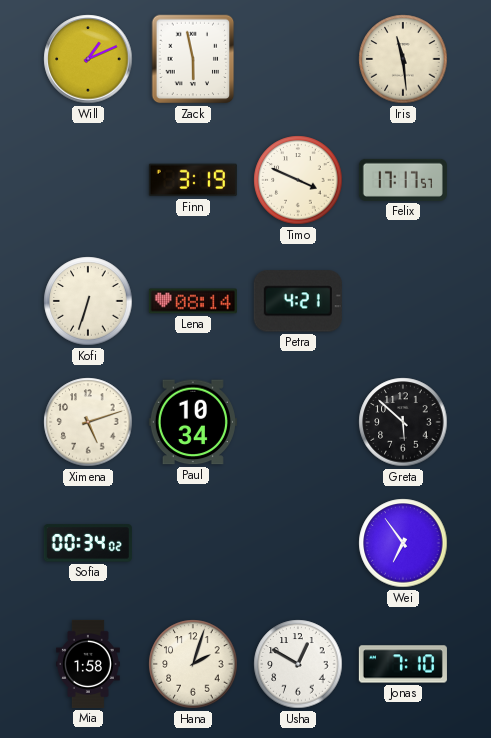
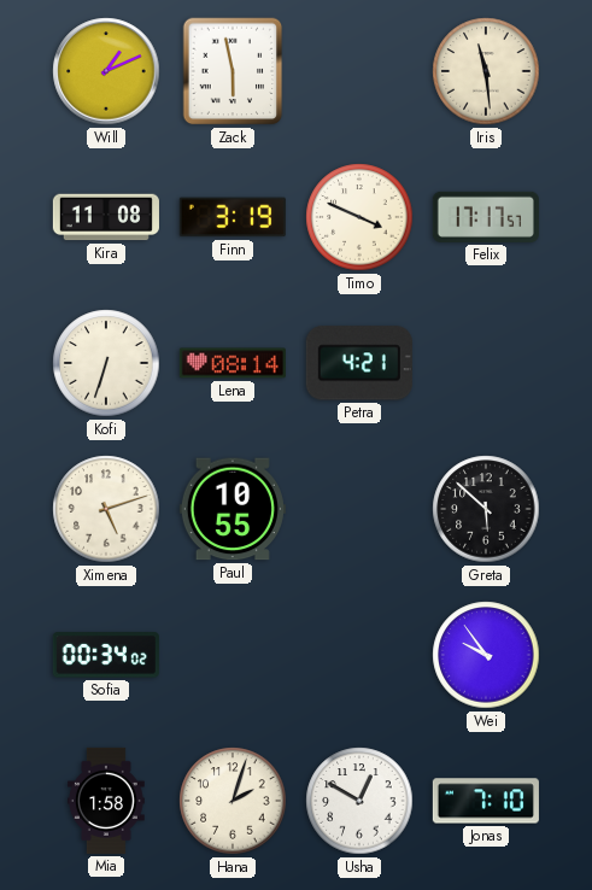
Kira: none -> 11:08
Paul: 10:34 -> 10:55
Wei: 6:54 -> 9:54
